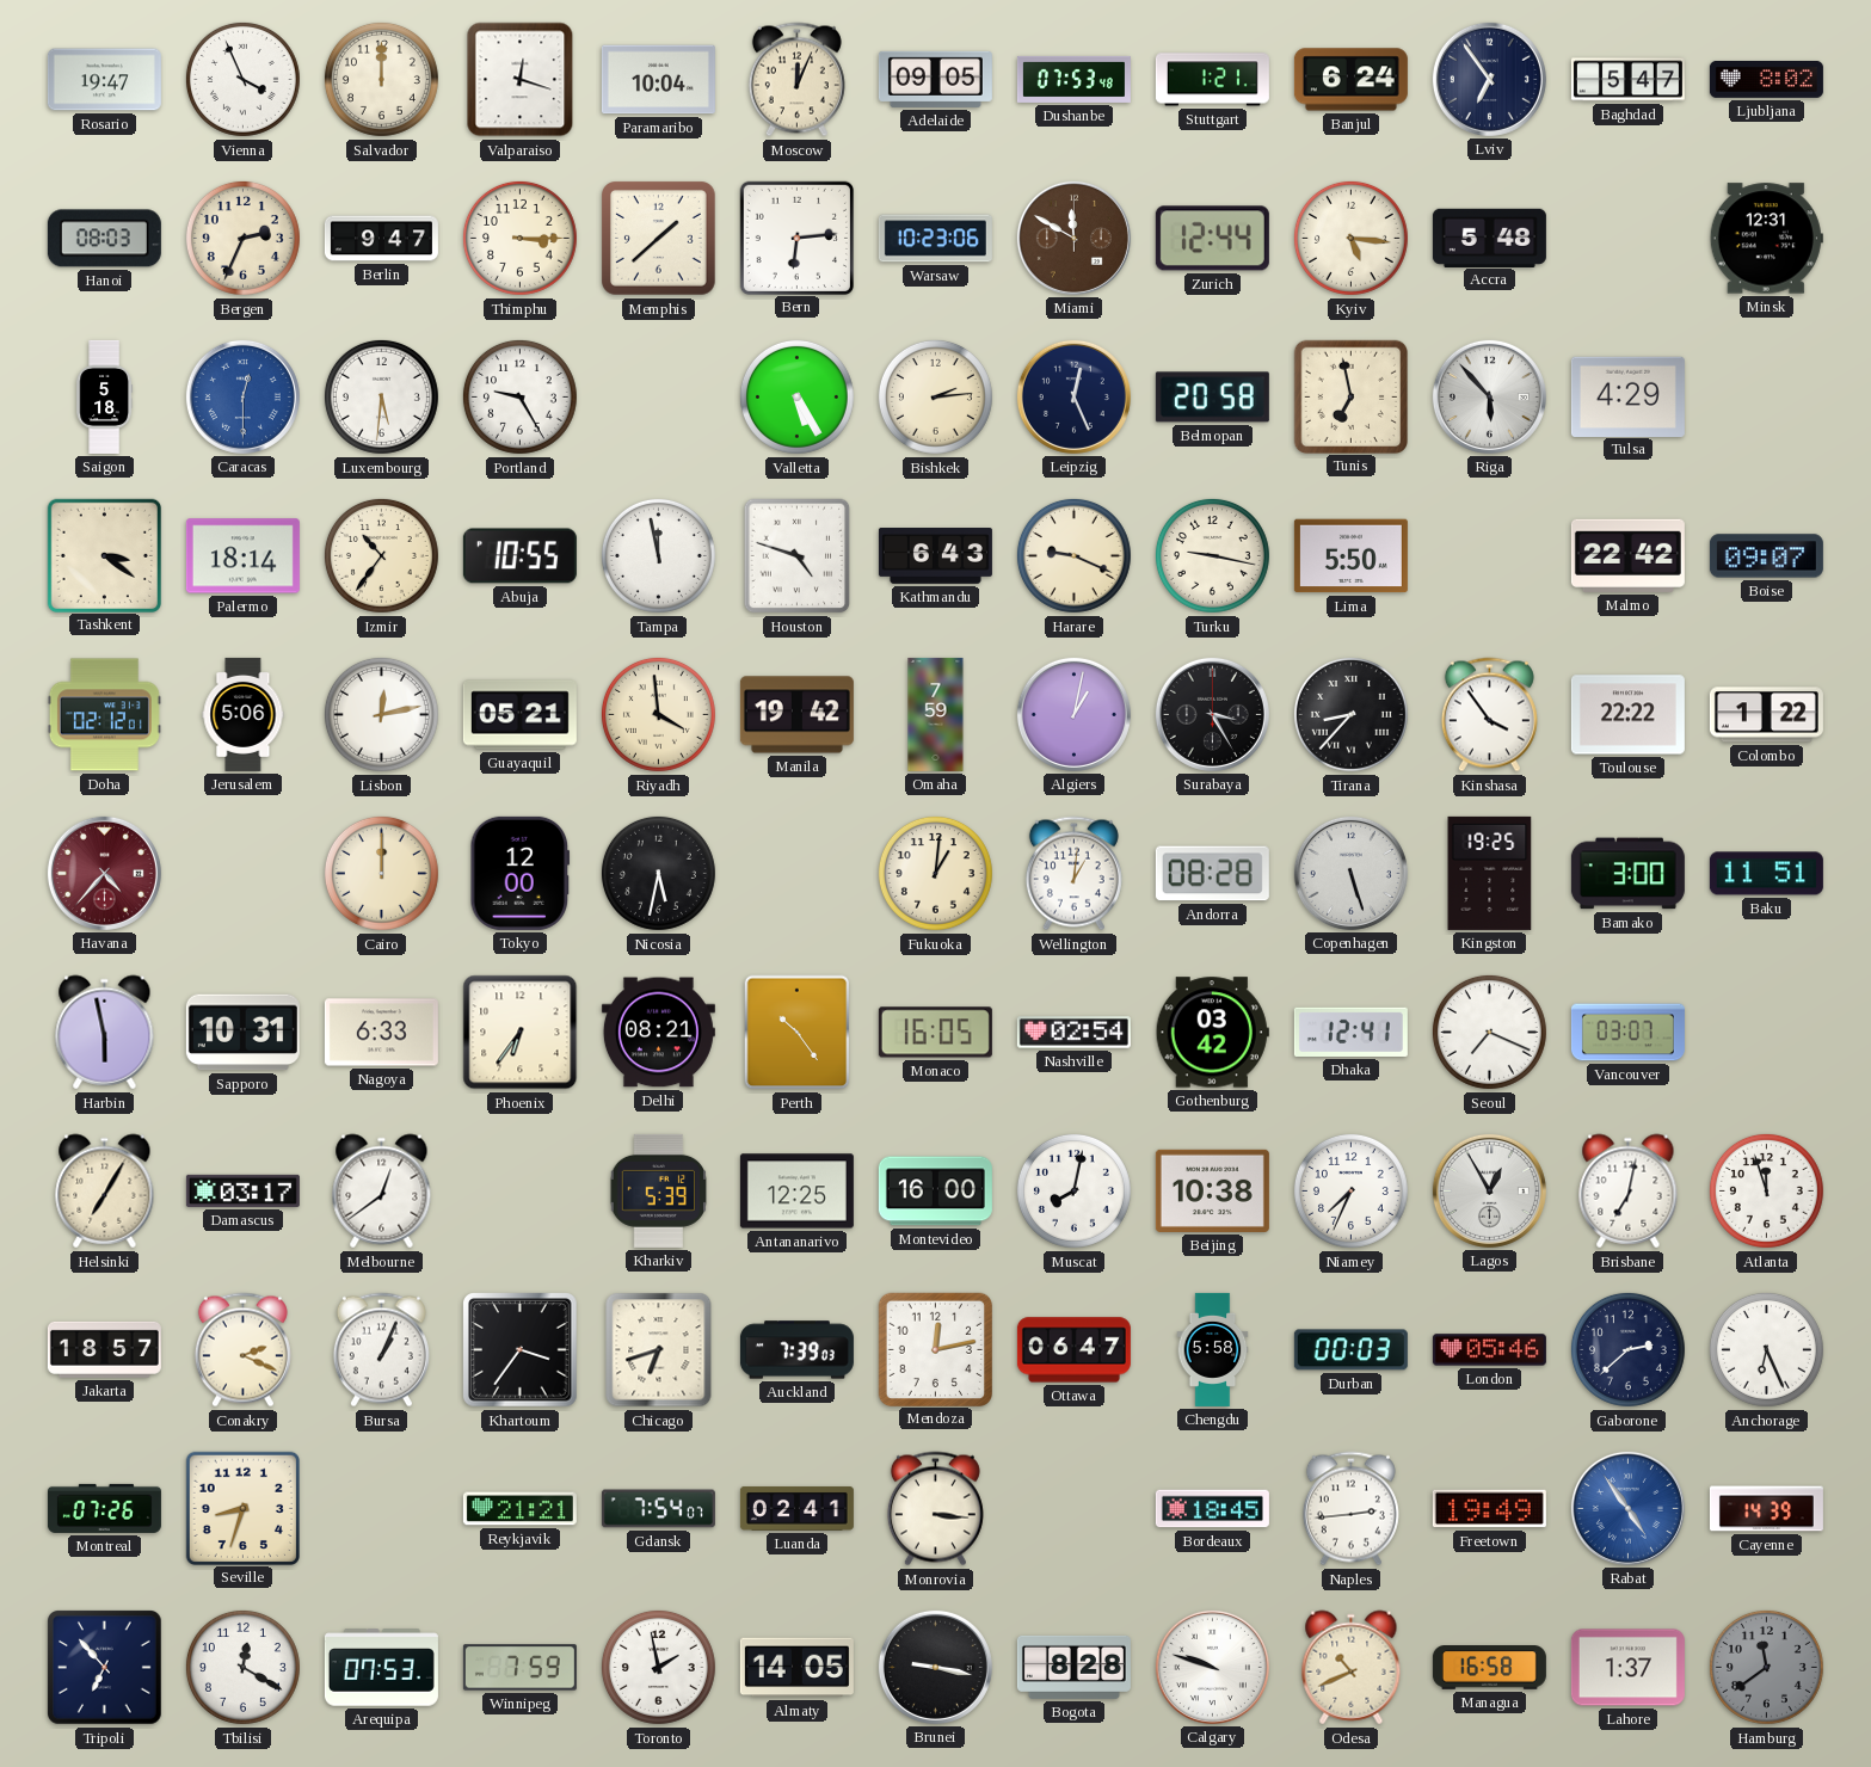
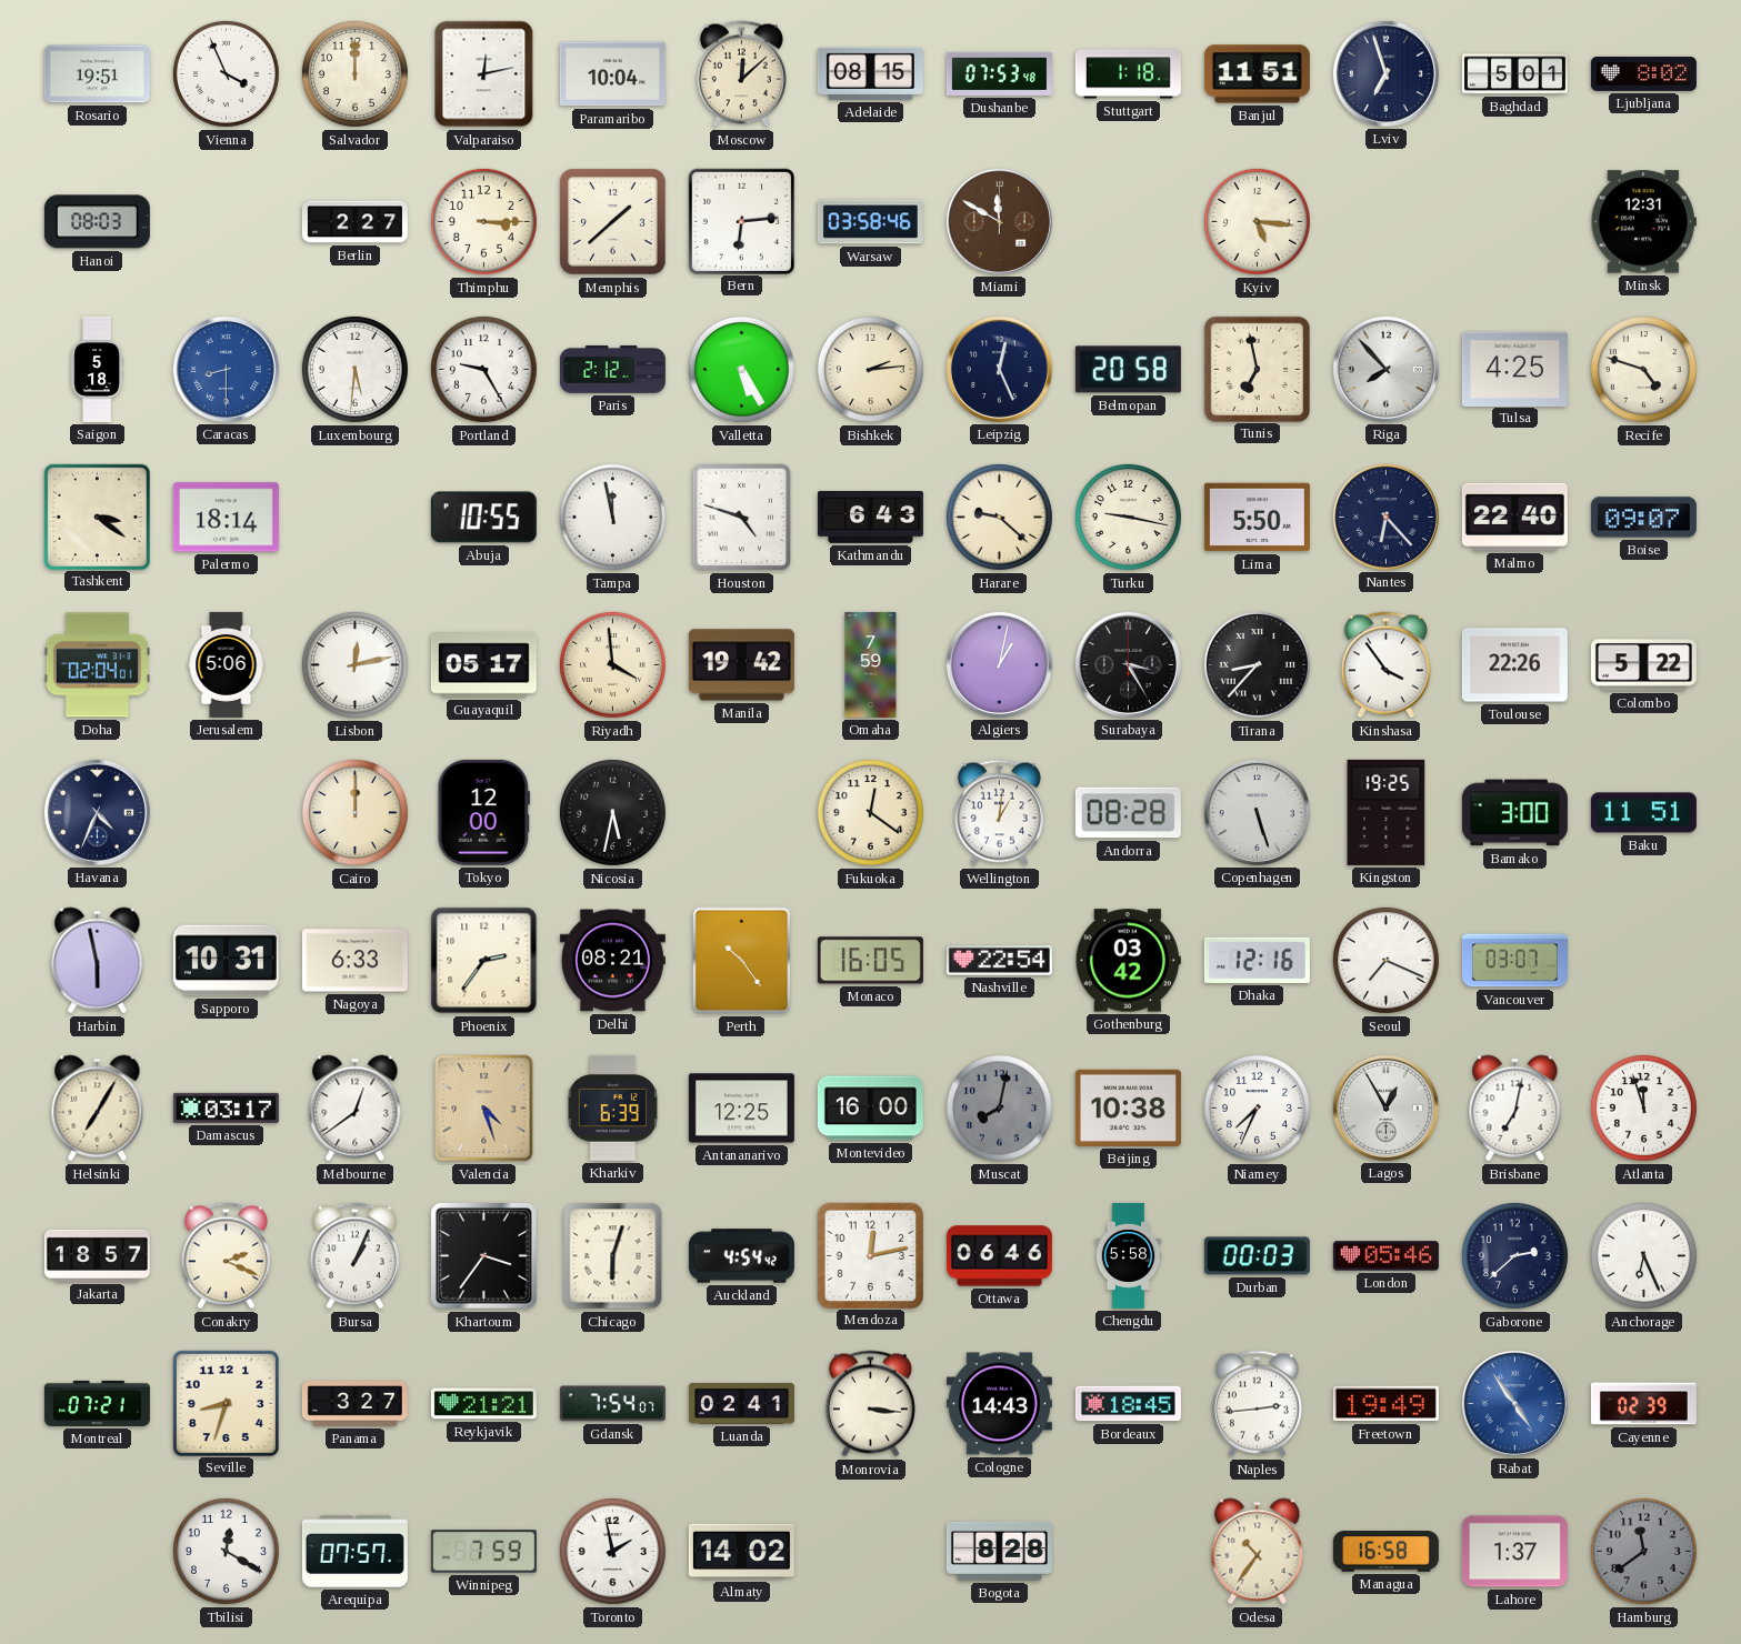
Rosario: 19:47 -> 19:51
Valparaiso: 12:18 -> 12:13
Moscow: 12:04 -> 12:08
Adelaide: 09:05 -> 08:15
Stuttgart: 1:21 -> 1:18
Banjul: 6:24 -> 11:51
Lviv: 6:54 -> 6:57
Baghdad: 5:47 -> 5:01
Bergen: 2:34 -> none
Berlin: 9:47 -> 2:27
Warsaw: 10:23 -> 03:58
Zurich: 12:44 -> none
Accra: 5:48 -> none
Caracas: 12:30 -> 8:30
Paris: none -> 2:12
Riga: 5:53 -> 7:53
Tulsa: 4:29 -> 4:25
Recife: none -> 4:48
Izmir: 10:36 -> none
Harare: 9:19 -> 9:22
Nantes: none -> 6:23
Malmo: 22:42 -> 22:40
Doha: 02:12 -> 02:04
Guayaquil: 05:21 -> 05:17
Toulouse: 22:22 -> 22:26
Colombo: 1:22 -> 5:22
Havana: 4:37 -> 4:34
Havana dial: burgundy -> navy
Fukuoka: 1:01 -> 12:21
Phoenix: 6:36 -> 2:36
Nashville: 02:54 -> 22:54
Dhaka: 12:41 -> 12:16
Valencia: none -> 4:27
Kharkiv: 5:39 -> 6:39
Muscat dial: white -> grey
Chicago: 6:42 -> 6:03
Auckland: 7:39 -> 4:54
Ottawa: 06:47 -> 06:46
Montreal: 07:26 -> 07:21
Panama: none -> 3:27
Cologne: none -> 14:43
Cayenne: 14:39 -> 02:39
Tripoli: 6:53 -> none
Arequipa: 07:53 -> 07:57
Almaty: 14:05 -> 14:02
Brunei: 9:17 -> none
Calgary: 9:48 -> none
Odesa: 10:41 -> 10:36
